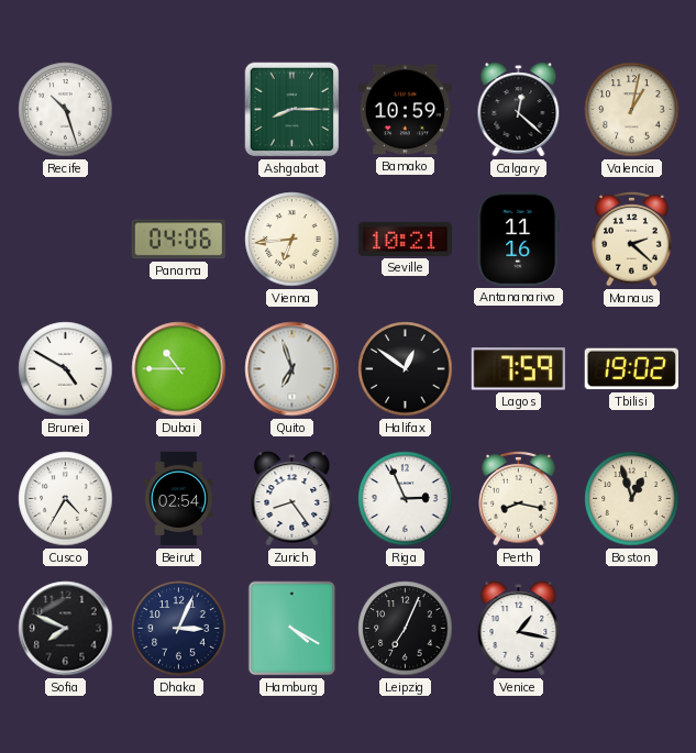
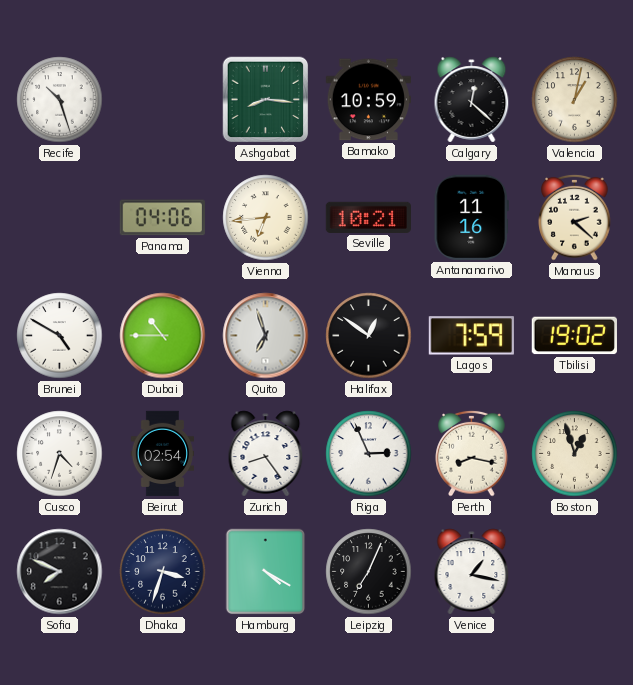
Ashgabat: 8:15 -> 8:16
Cusco: 4:35 -> 4:33
Dhaka: 3:04 -> 3:33
